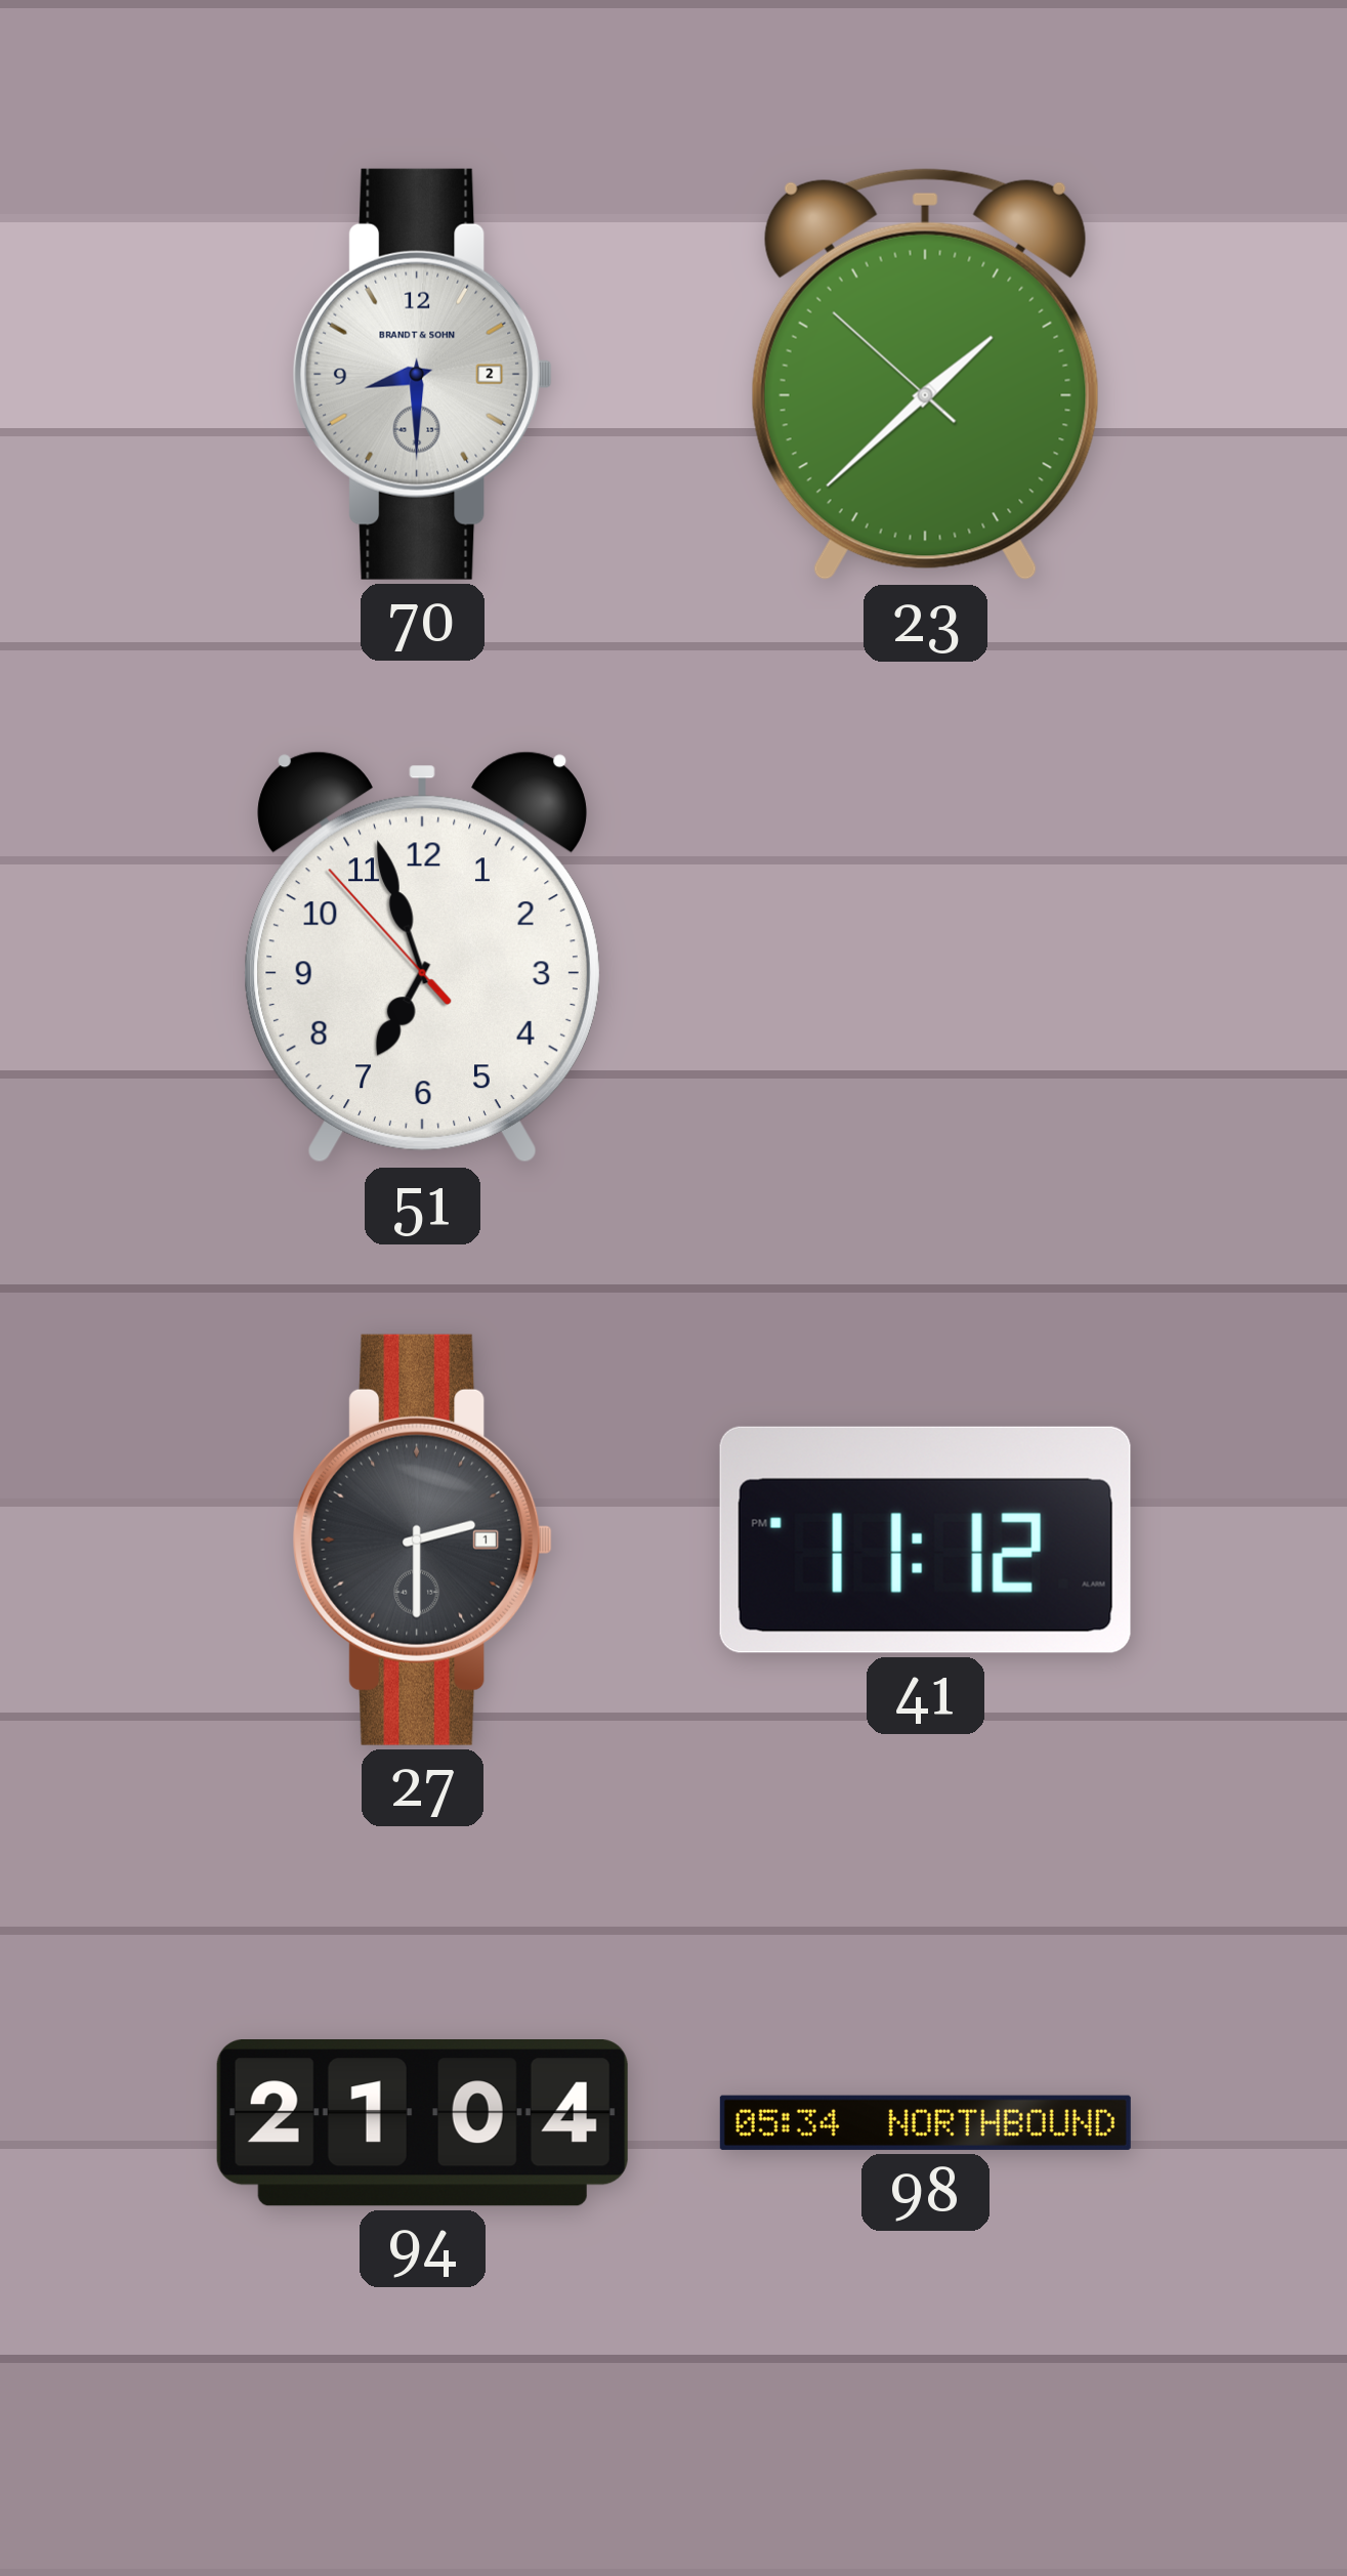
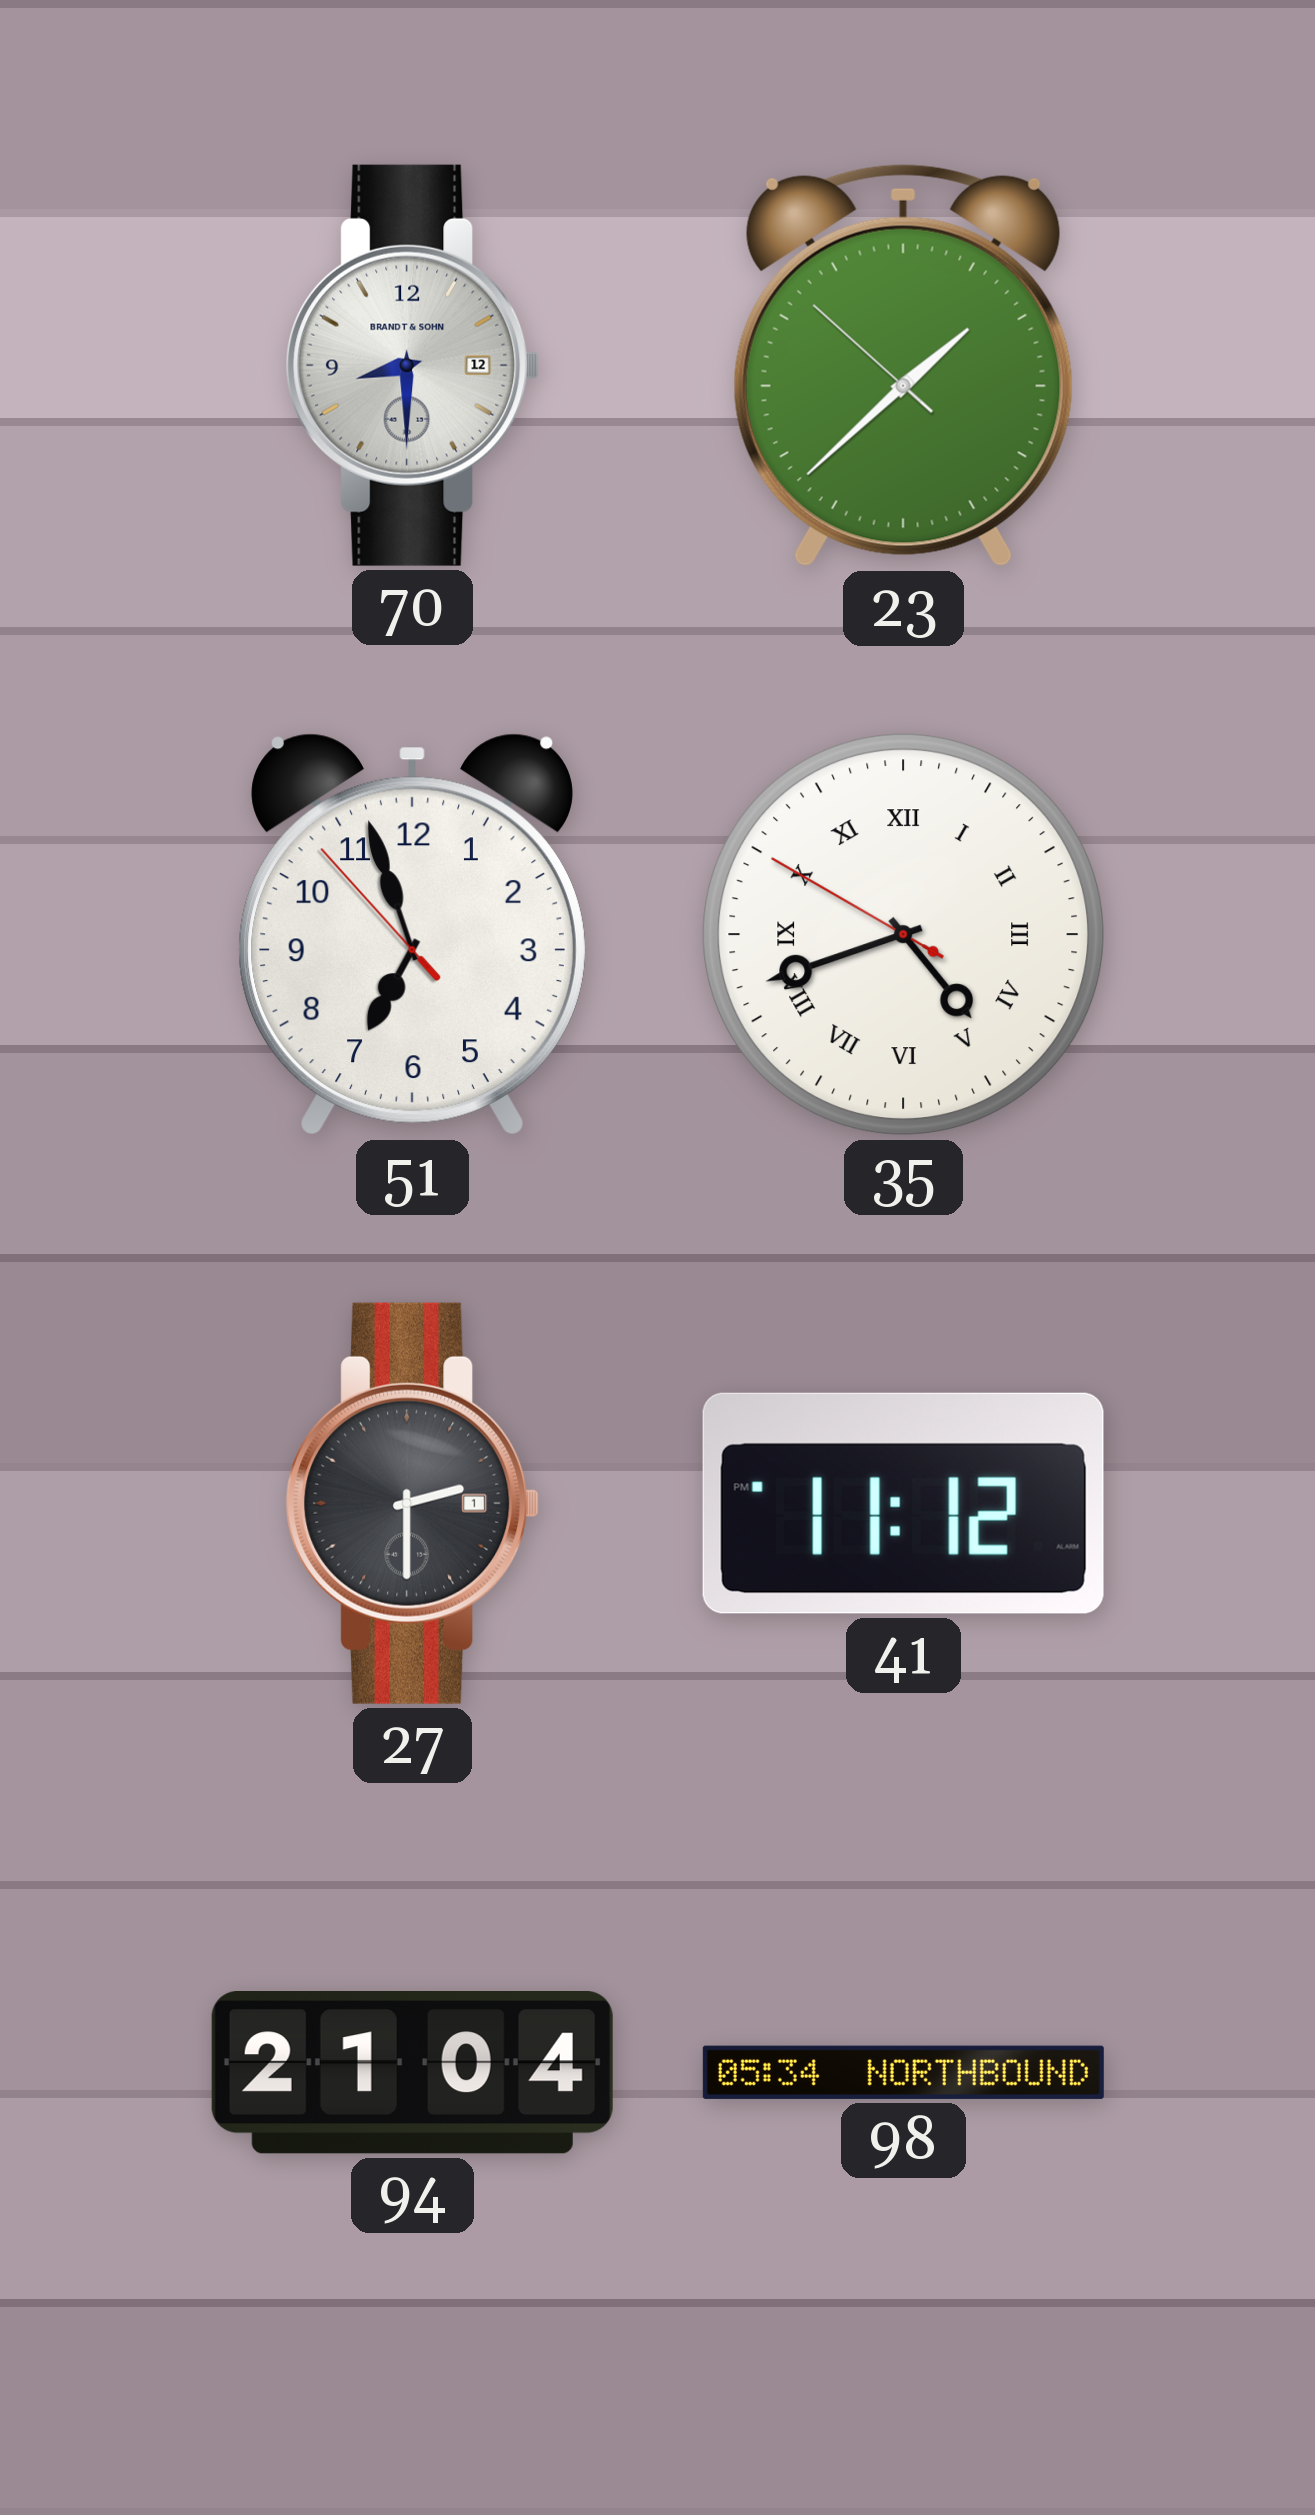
70 date: 2 -> 12
35: none -> 4:41
